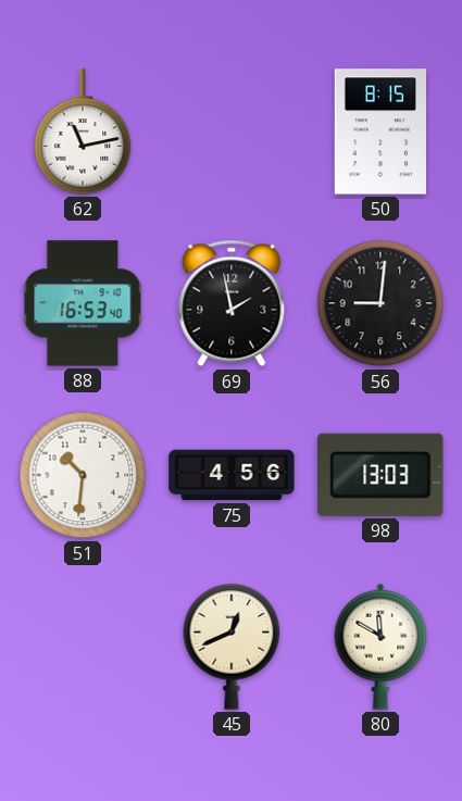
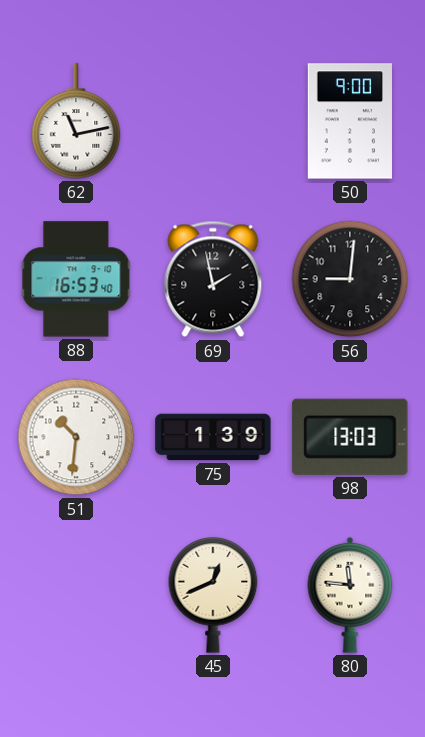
50: 8:15 -> 9:00
75: 4:56 -> 1:39
80: 11:50 -> 11:46
